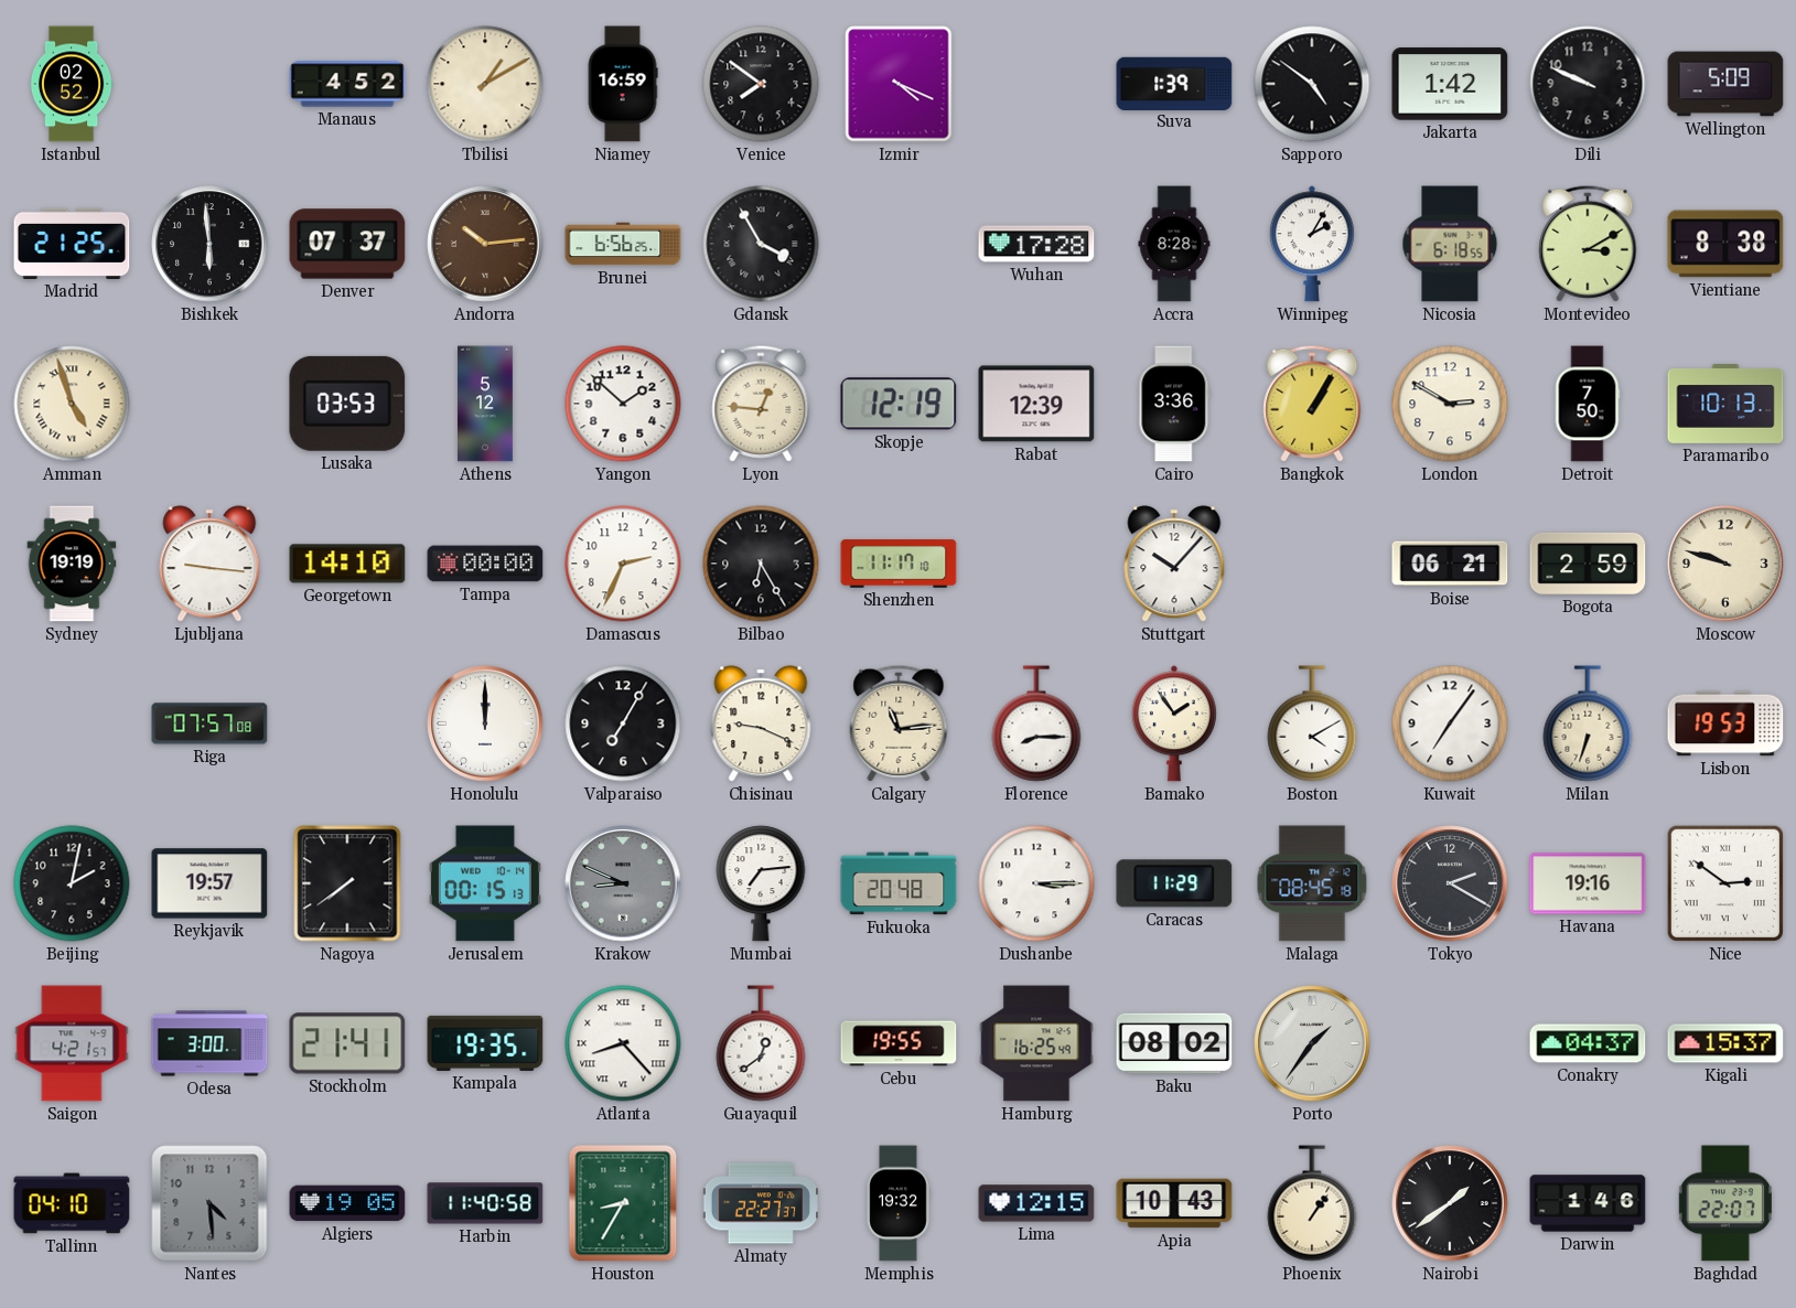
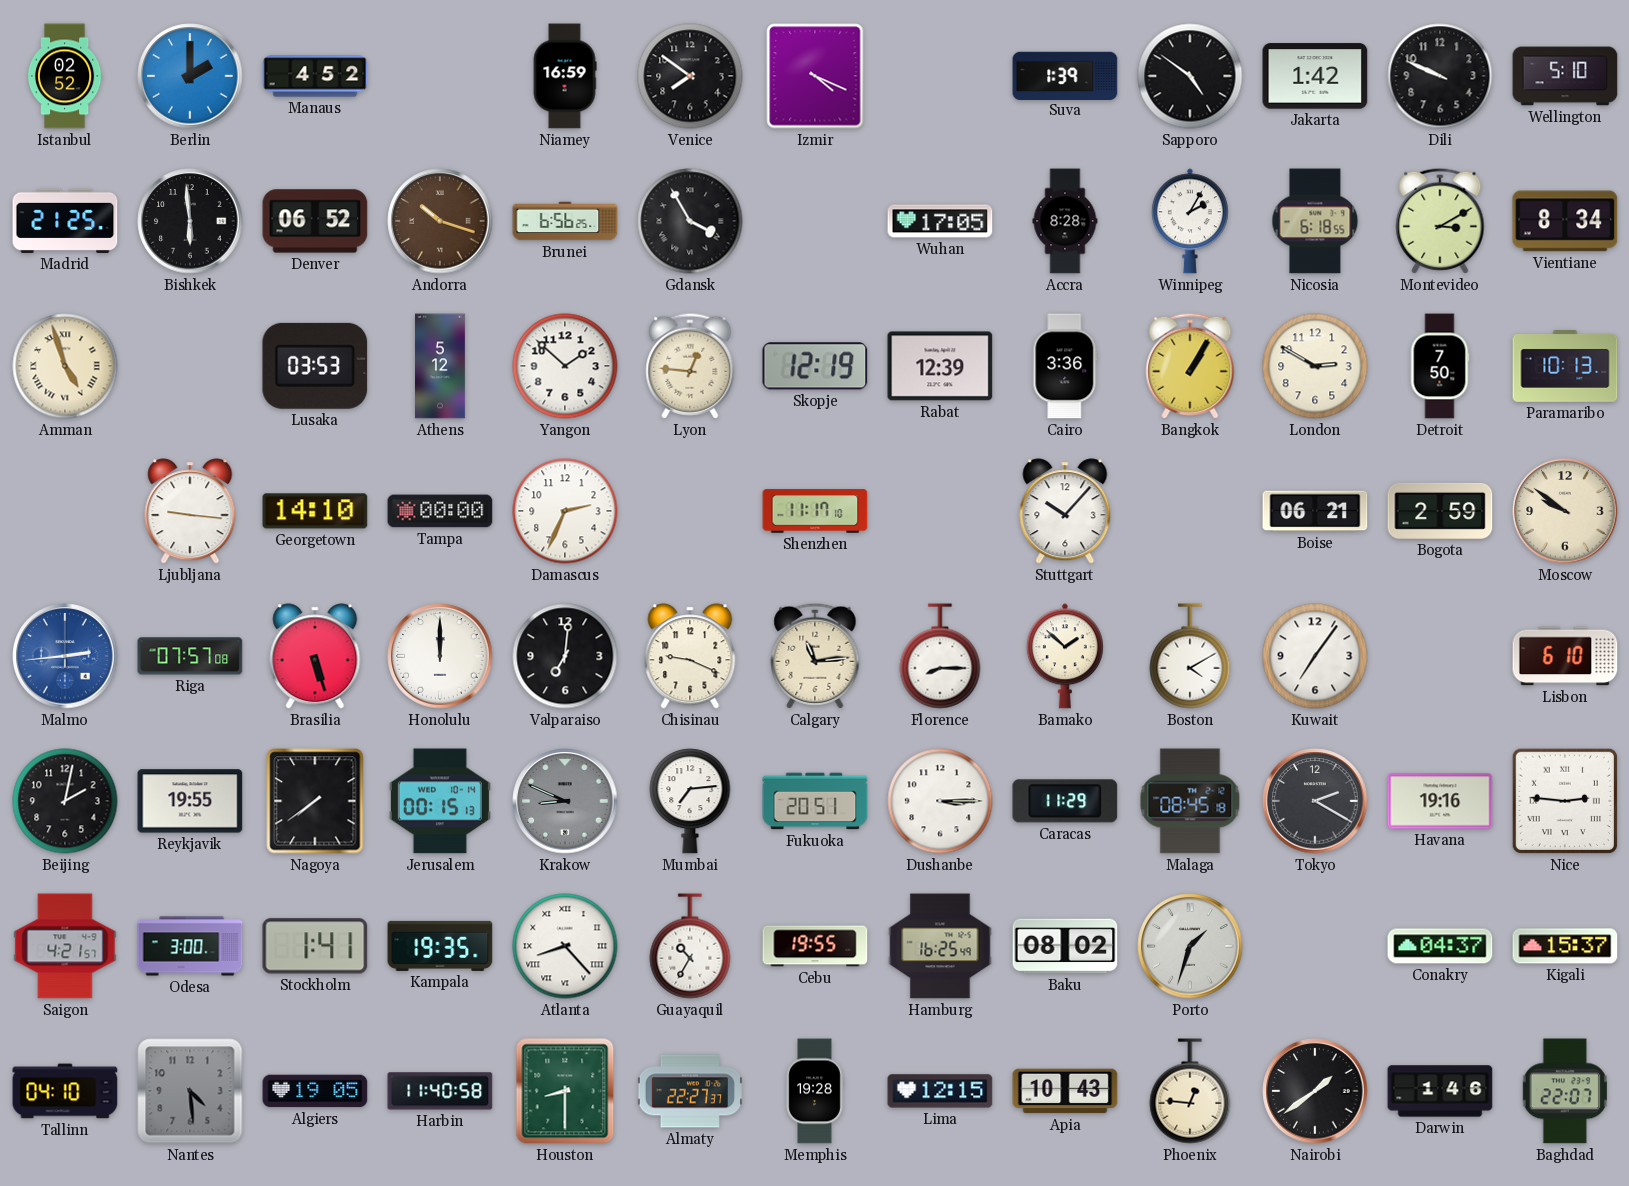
Berlin: none -> 2:00
Tbilisi: 1:10 -> none
Wellington: 5:09 -> 5:10
Denver: 07:37 -> 06:52
Andorra: 10:14 -> 10:18
Wuhan: 17:28 -> 17:05
Vientiane: 8:38 -> 8:34
Sydney: 19:19 -> none
Bilbao: 6:25 -> none
Moscow: 9:48 -> 9:51
Malmo: none -> 2:44
Brasilia: none -> 5:27
Valparaiso: 7:05 -> 7:01
Bamako: 1:54 -> 1:52
Milan: 6:33 -> none
Lisbon: 19:53 -> 6:10
Reykjavik: 19:57 -> 19:55
Fukuoka: 20:48 -> 20:51
Nice: 2:51 -> 2:46
Stockholm: 21:41 -> 1:41
Guayaquil: 12:39 -> 10:35
Porto: 1:36 -> 1:33
Houston: 8:35 -> 8:30
Memphis: 19:32 -> 19:28
Phoenix: 1:06 -> 12:46
